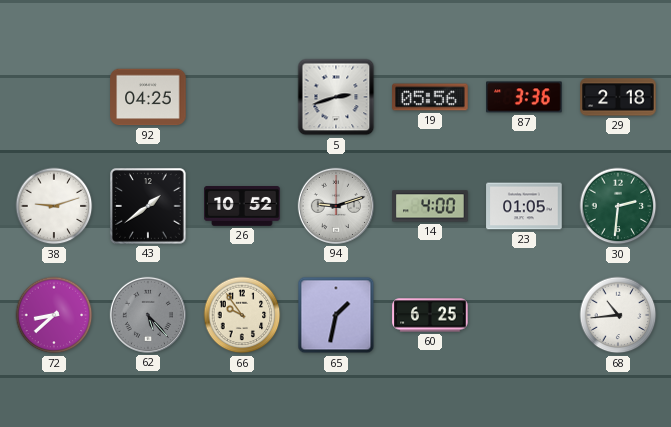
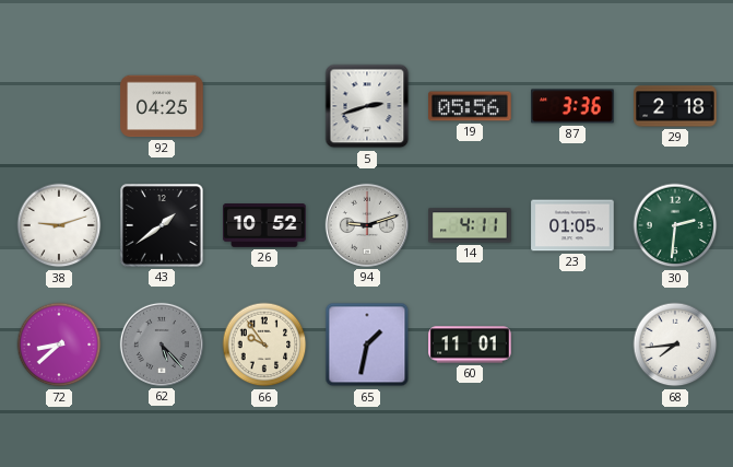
14: 4:00 -> 4:11
60: 6:25 -> 11:01
68: 10:44 -> 7:44
